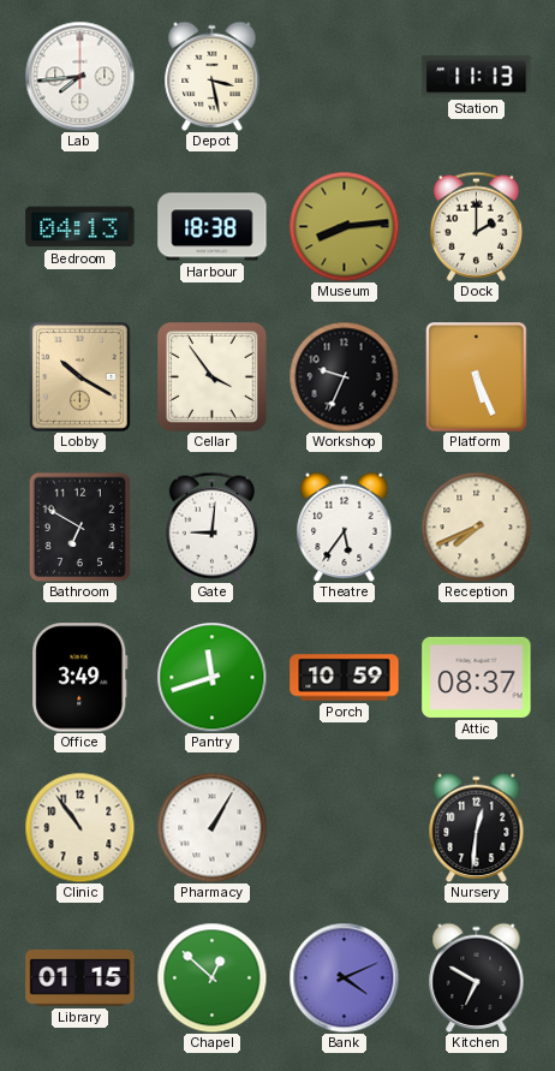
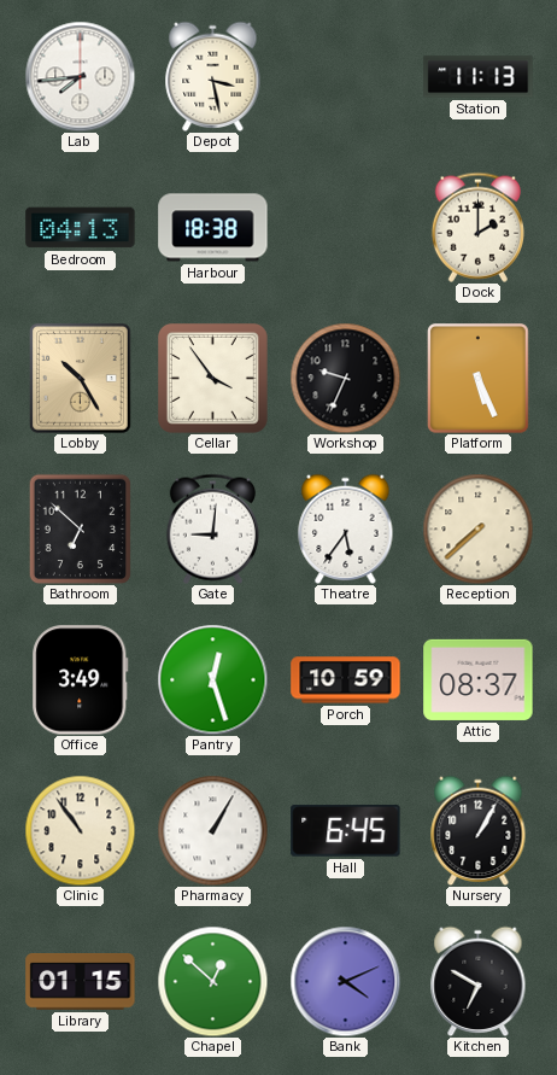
Museum: 8:14 -> none
Lobby: 10:20 -> 10:25
Bathroom: 6:50 -> 6:52
Reception: 7:41 -> 7:38
Pantry: 11:42 -> 12:27
Hall: none -> 6:45
Nursery: 12:31 -> 1:05
